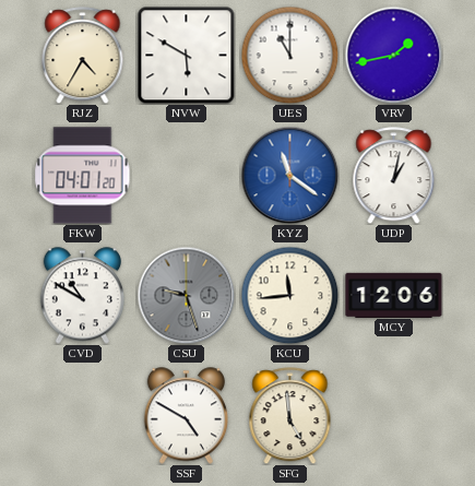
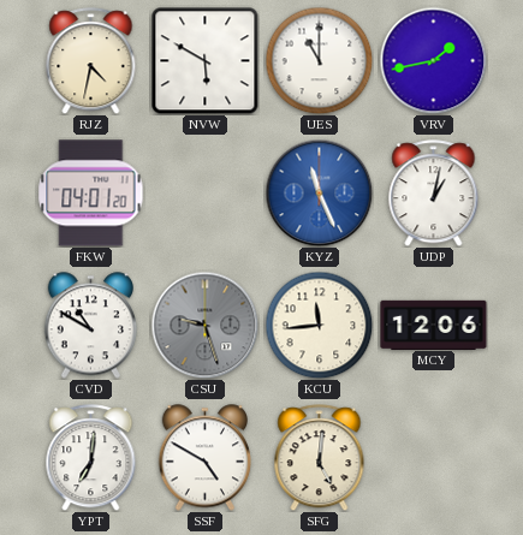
RJZ: 4:35 -> 4:32
KYZ: 11:21 -> 11:26
YPT: none -> 7:01
SFG: 4:59 -> 5:01
